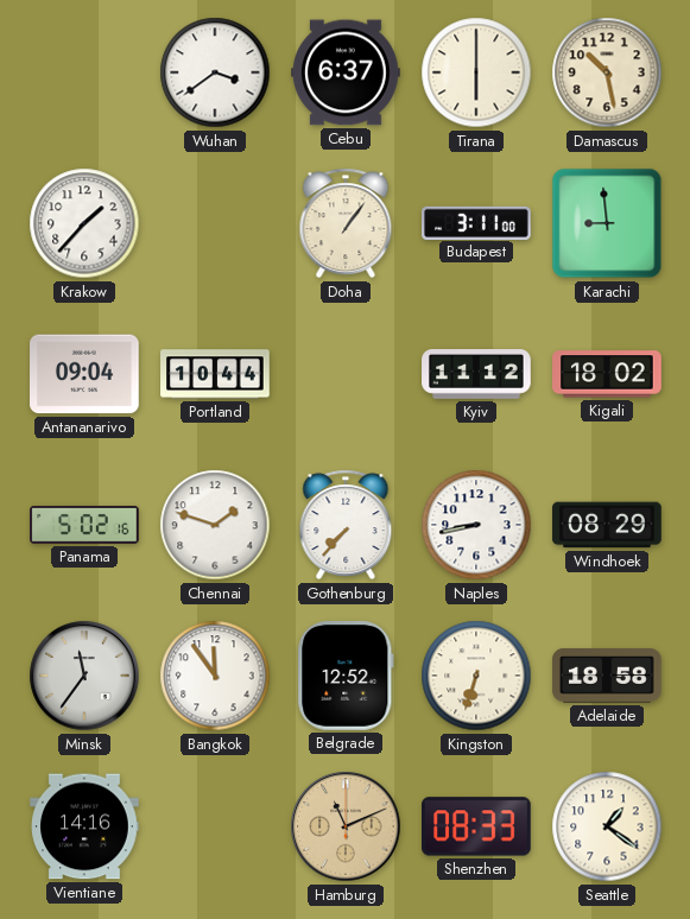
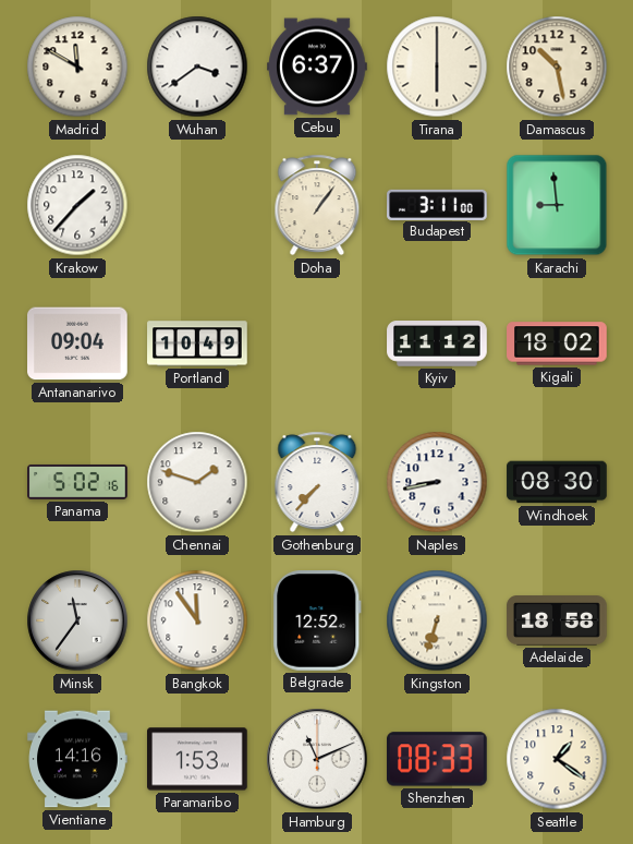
Madrid: none -> 11:50
Portland: 10:44 -> 10:49
Windhoek: 08:29 -> 08:30
Paramaribo: none -> 1:53
Hamburg dial: champagne -> white
